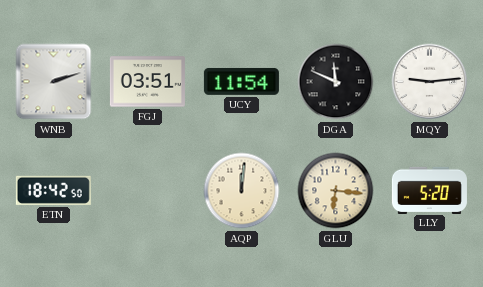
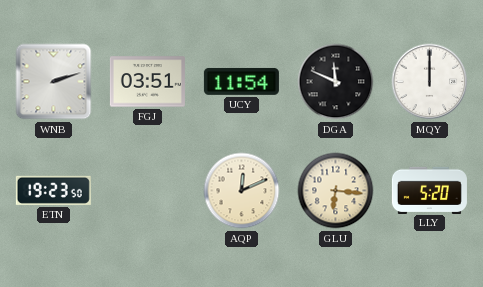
MQY: 9:14 -> 12:00
ETN: 18:42 -> 19:23
AQP: 12:01 -> 12:11
